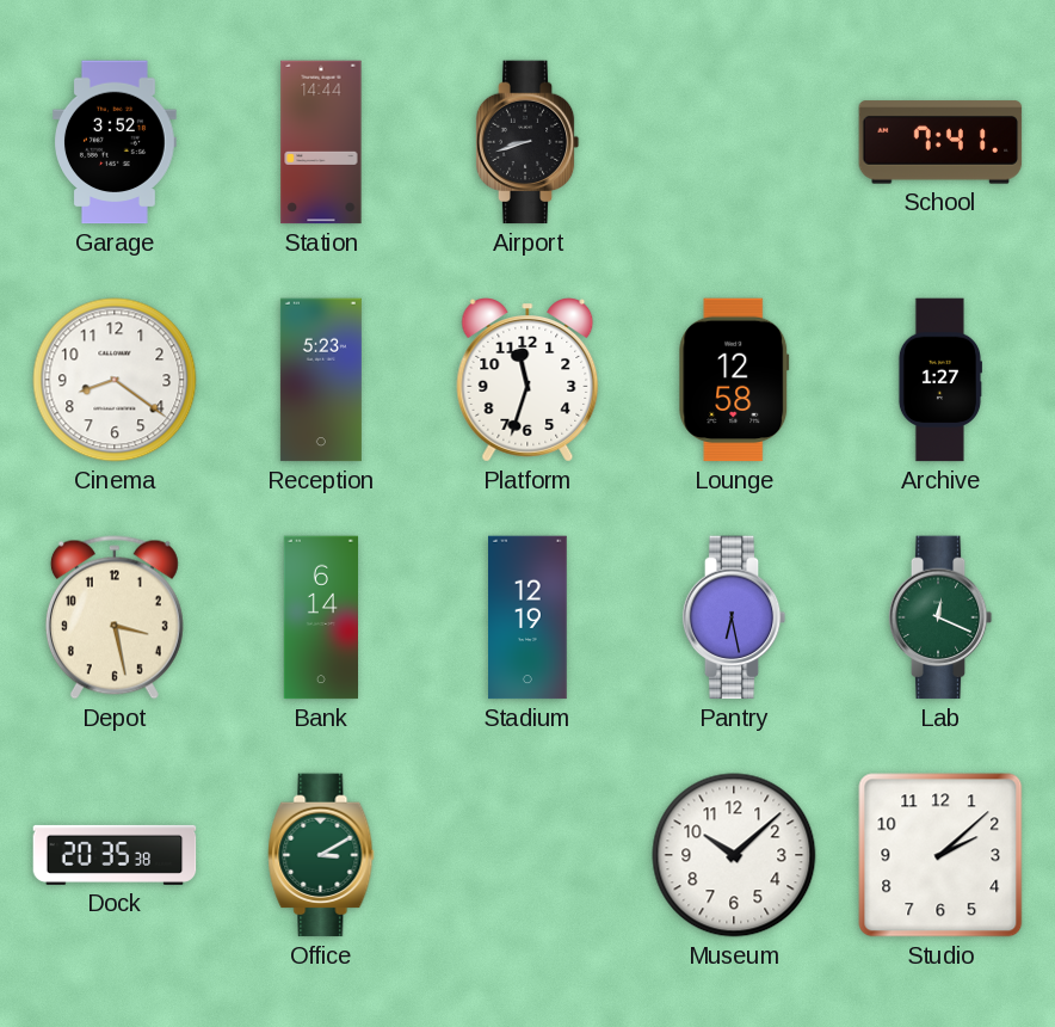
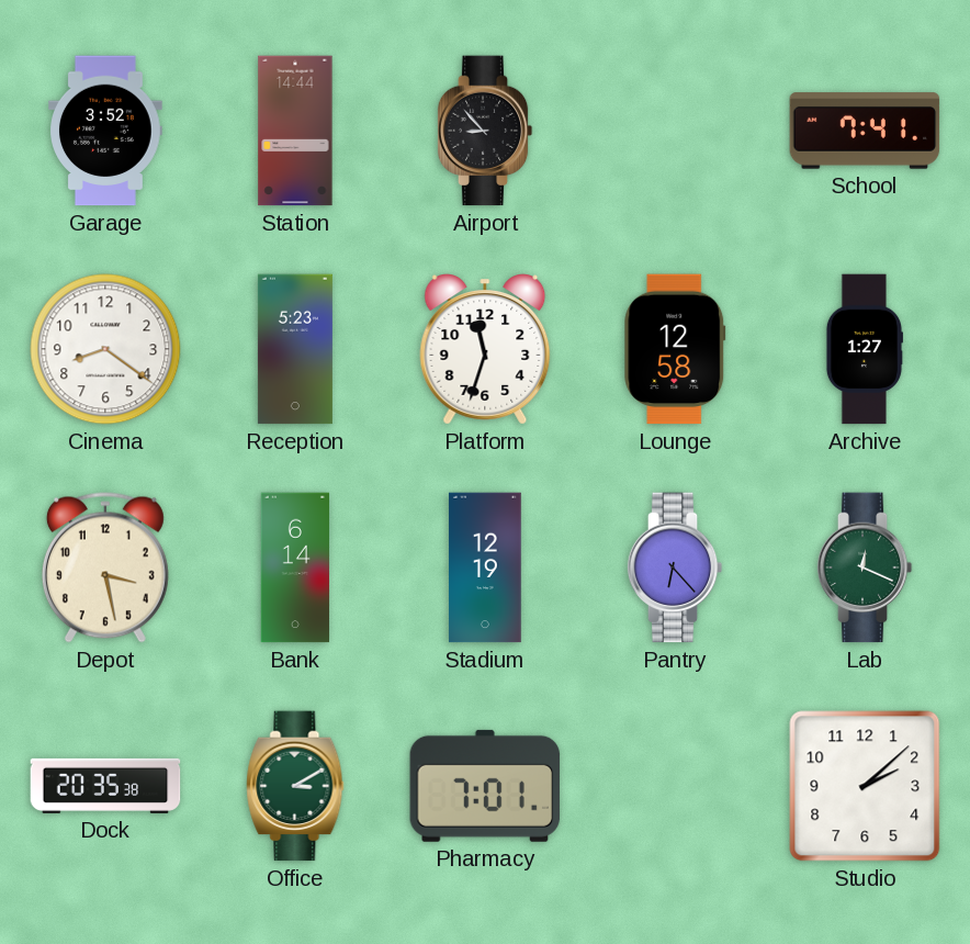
Airport: 8:42 -> 8:53
Pantry: 6:28 -> 6:23
Pharmacy: none -> 7:01
Museum: 10:08 -> none
